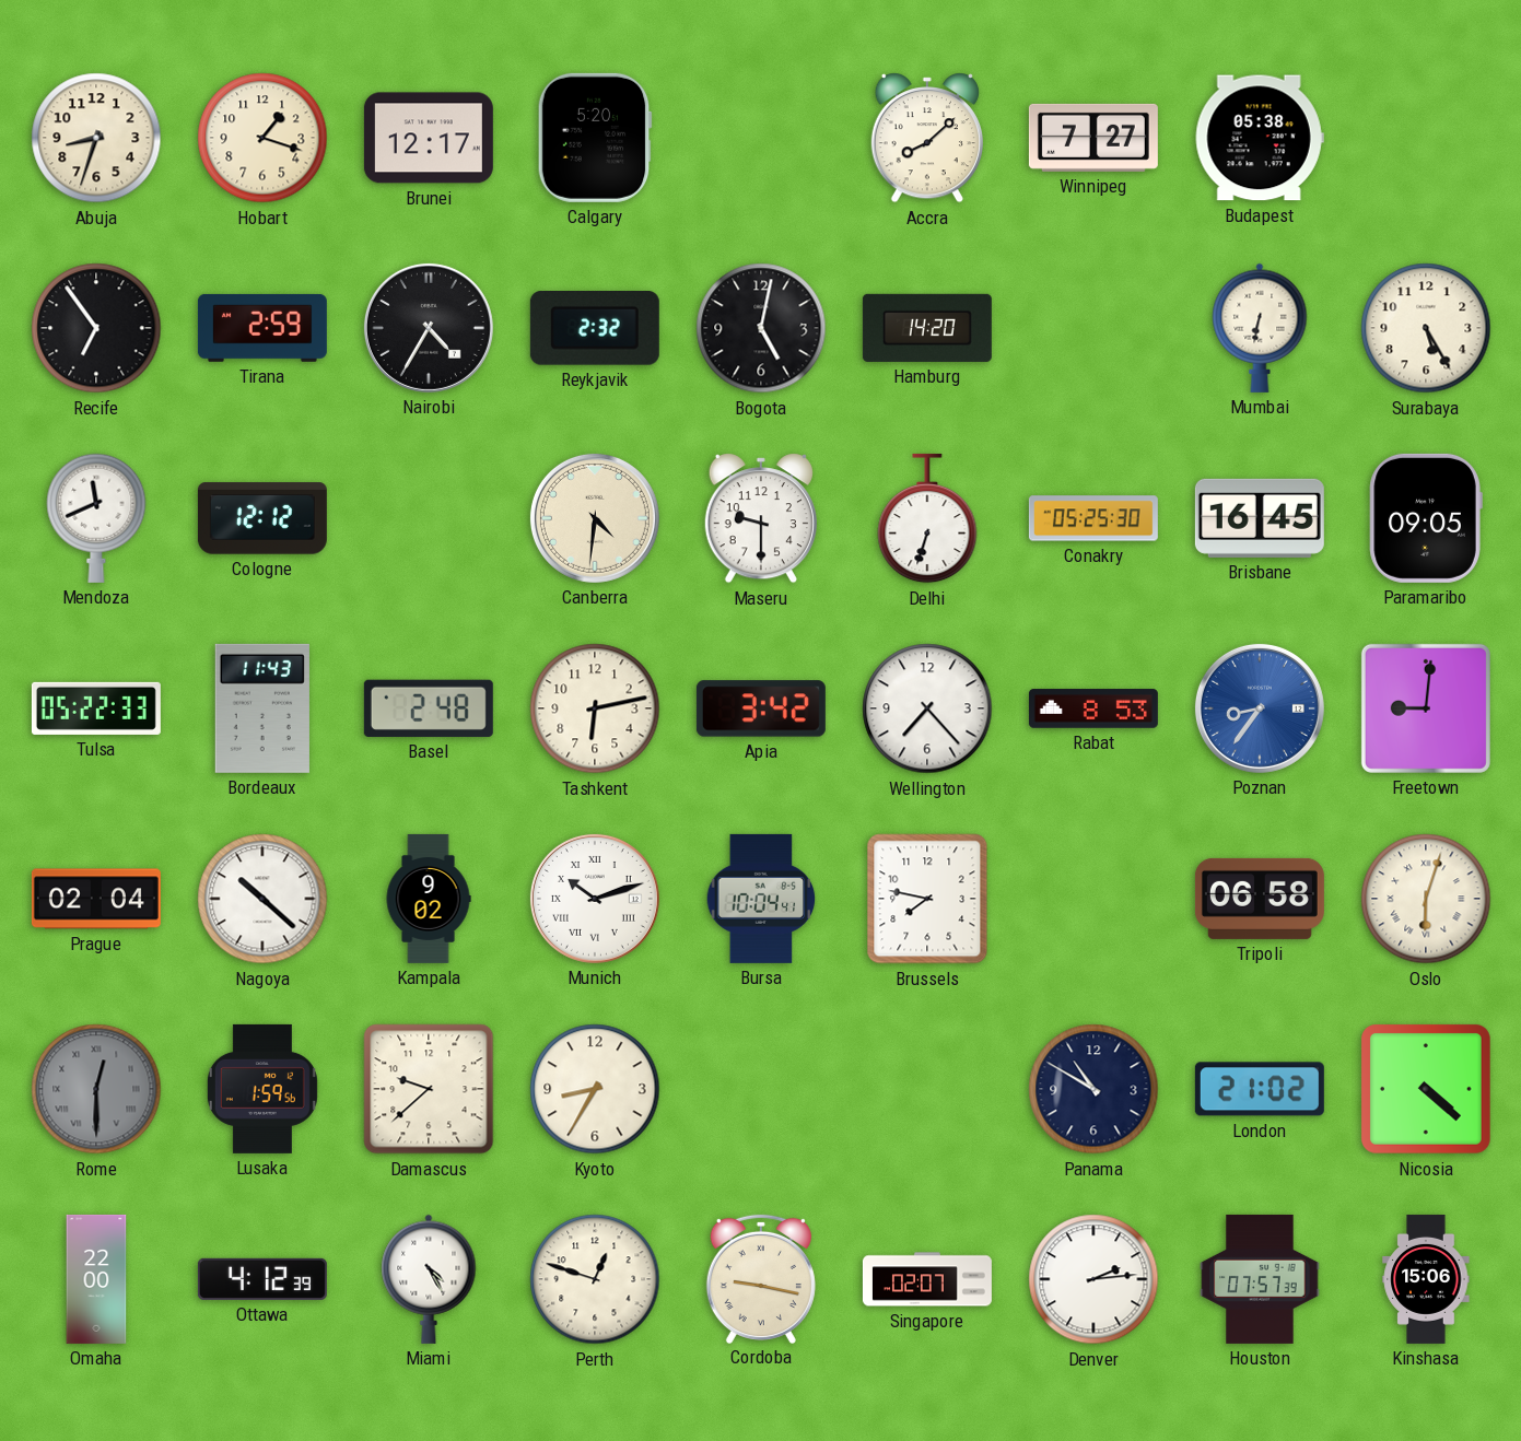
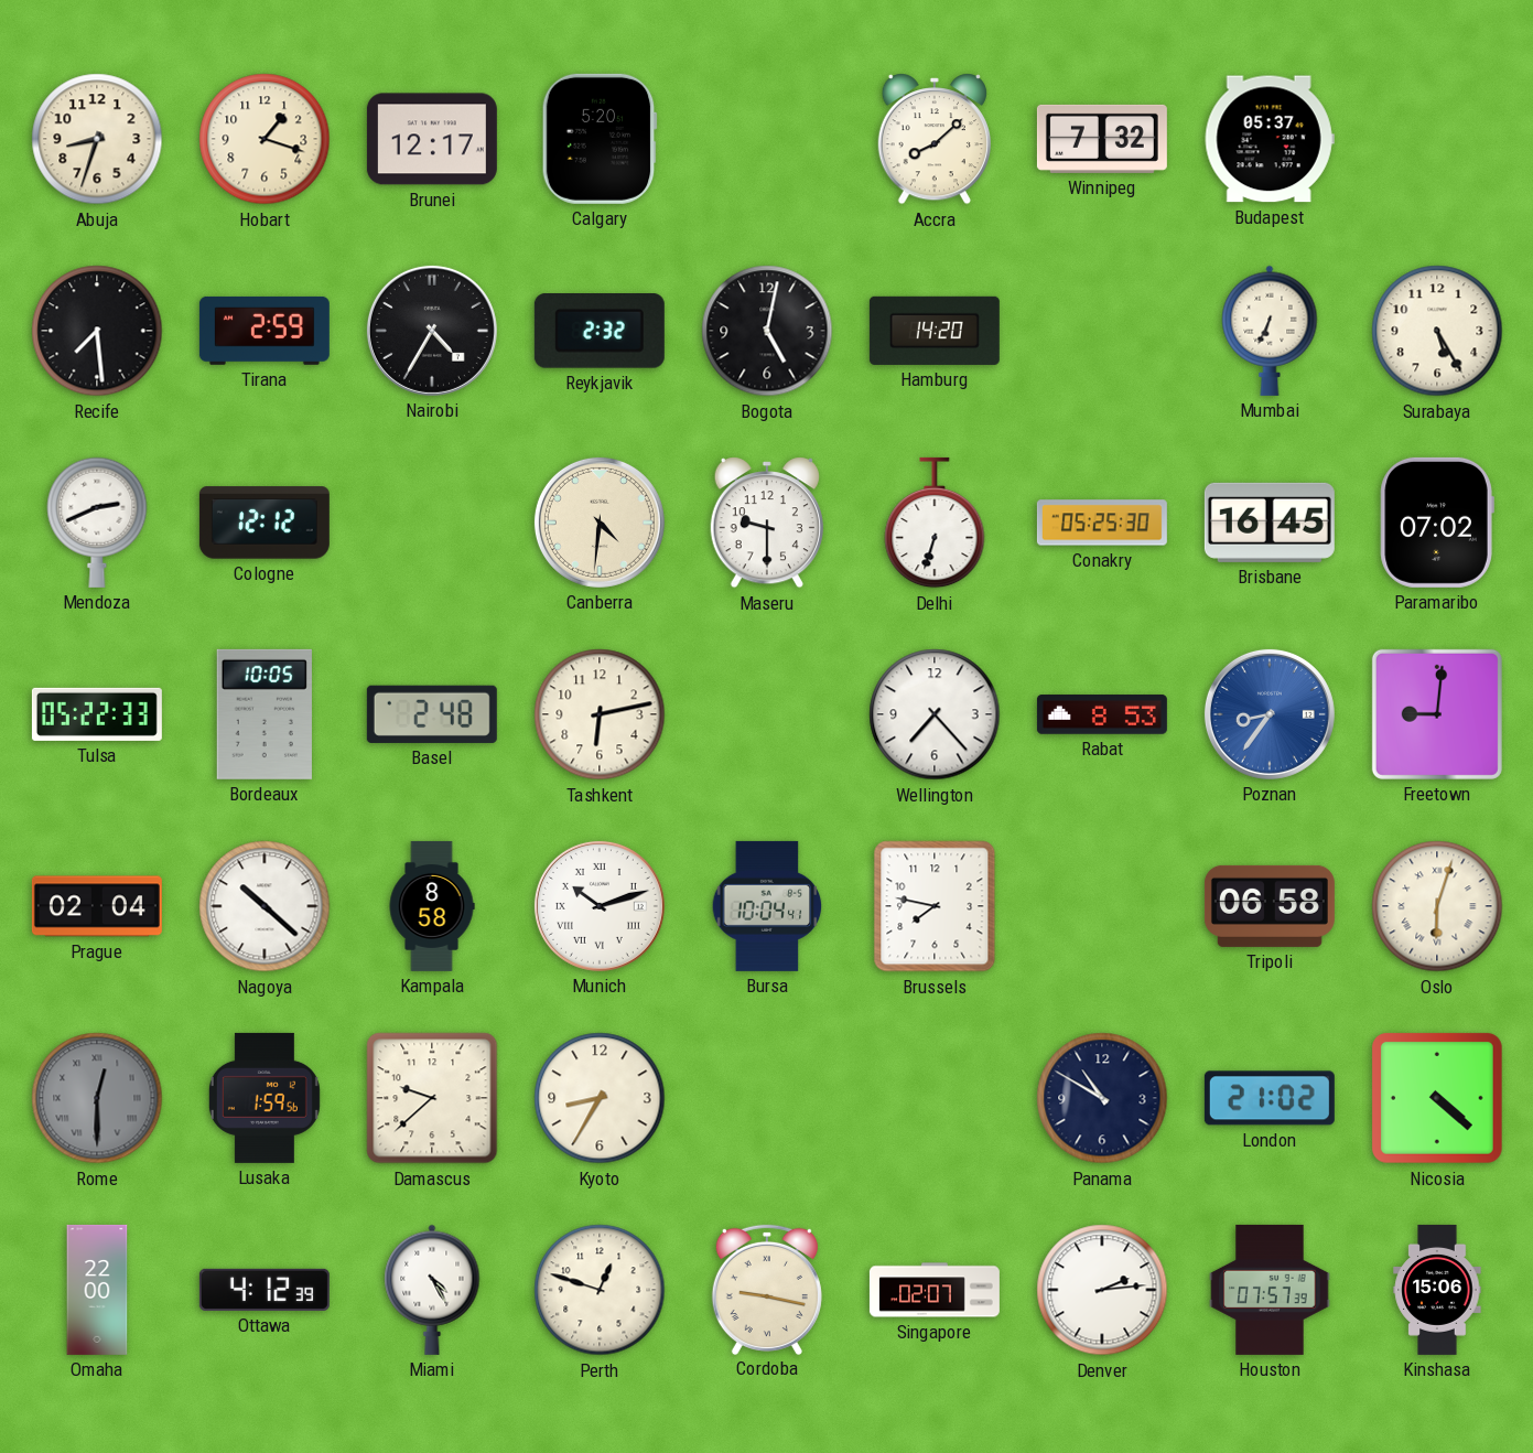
Winnipeg: 7:27 -> 7:32
Budapest: 05:38 -> 05:37
Recife: 6:54 -> 7:29
Mumbai: 6:32 -> 6:34
Mendoza: 11:41 -> 2:41
Paramaribo: 09:05 -> 07:02
Bordeaux: 11:43 -> 10:05
Apia: 3:42 -> none
Kampala: 9:02 -> 8:58
